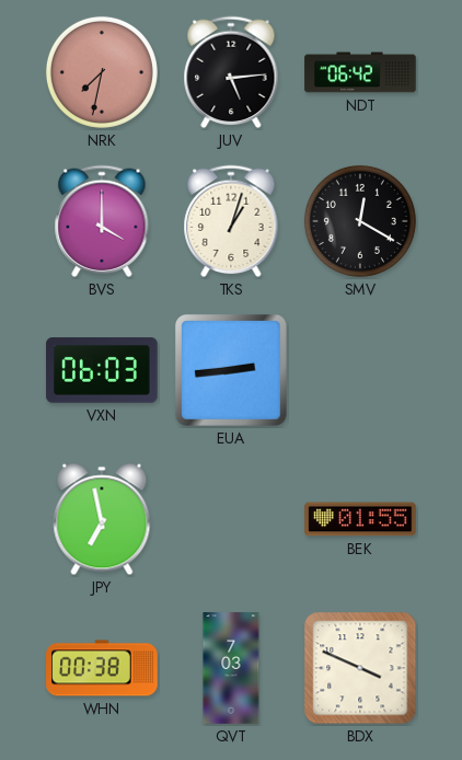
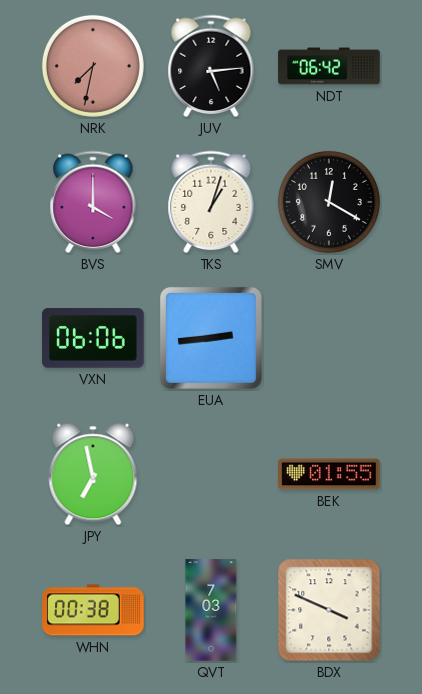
VXN: 06:03 -> 06:06
